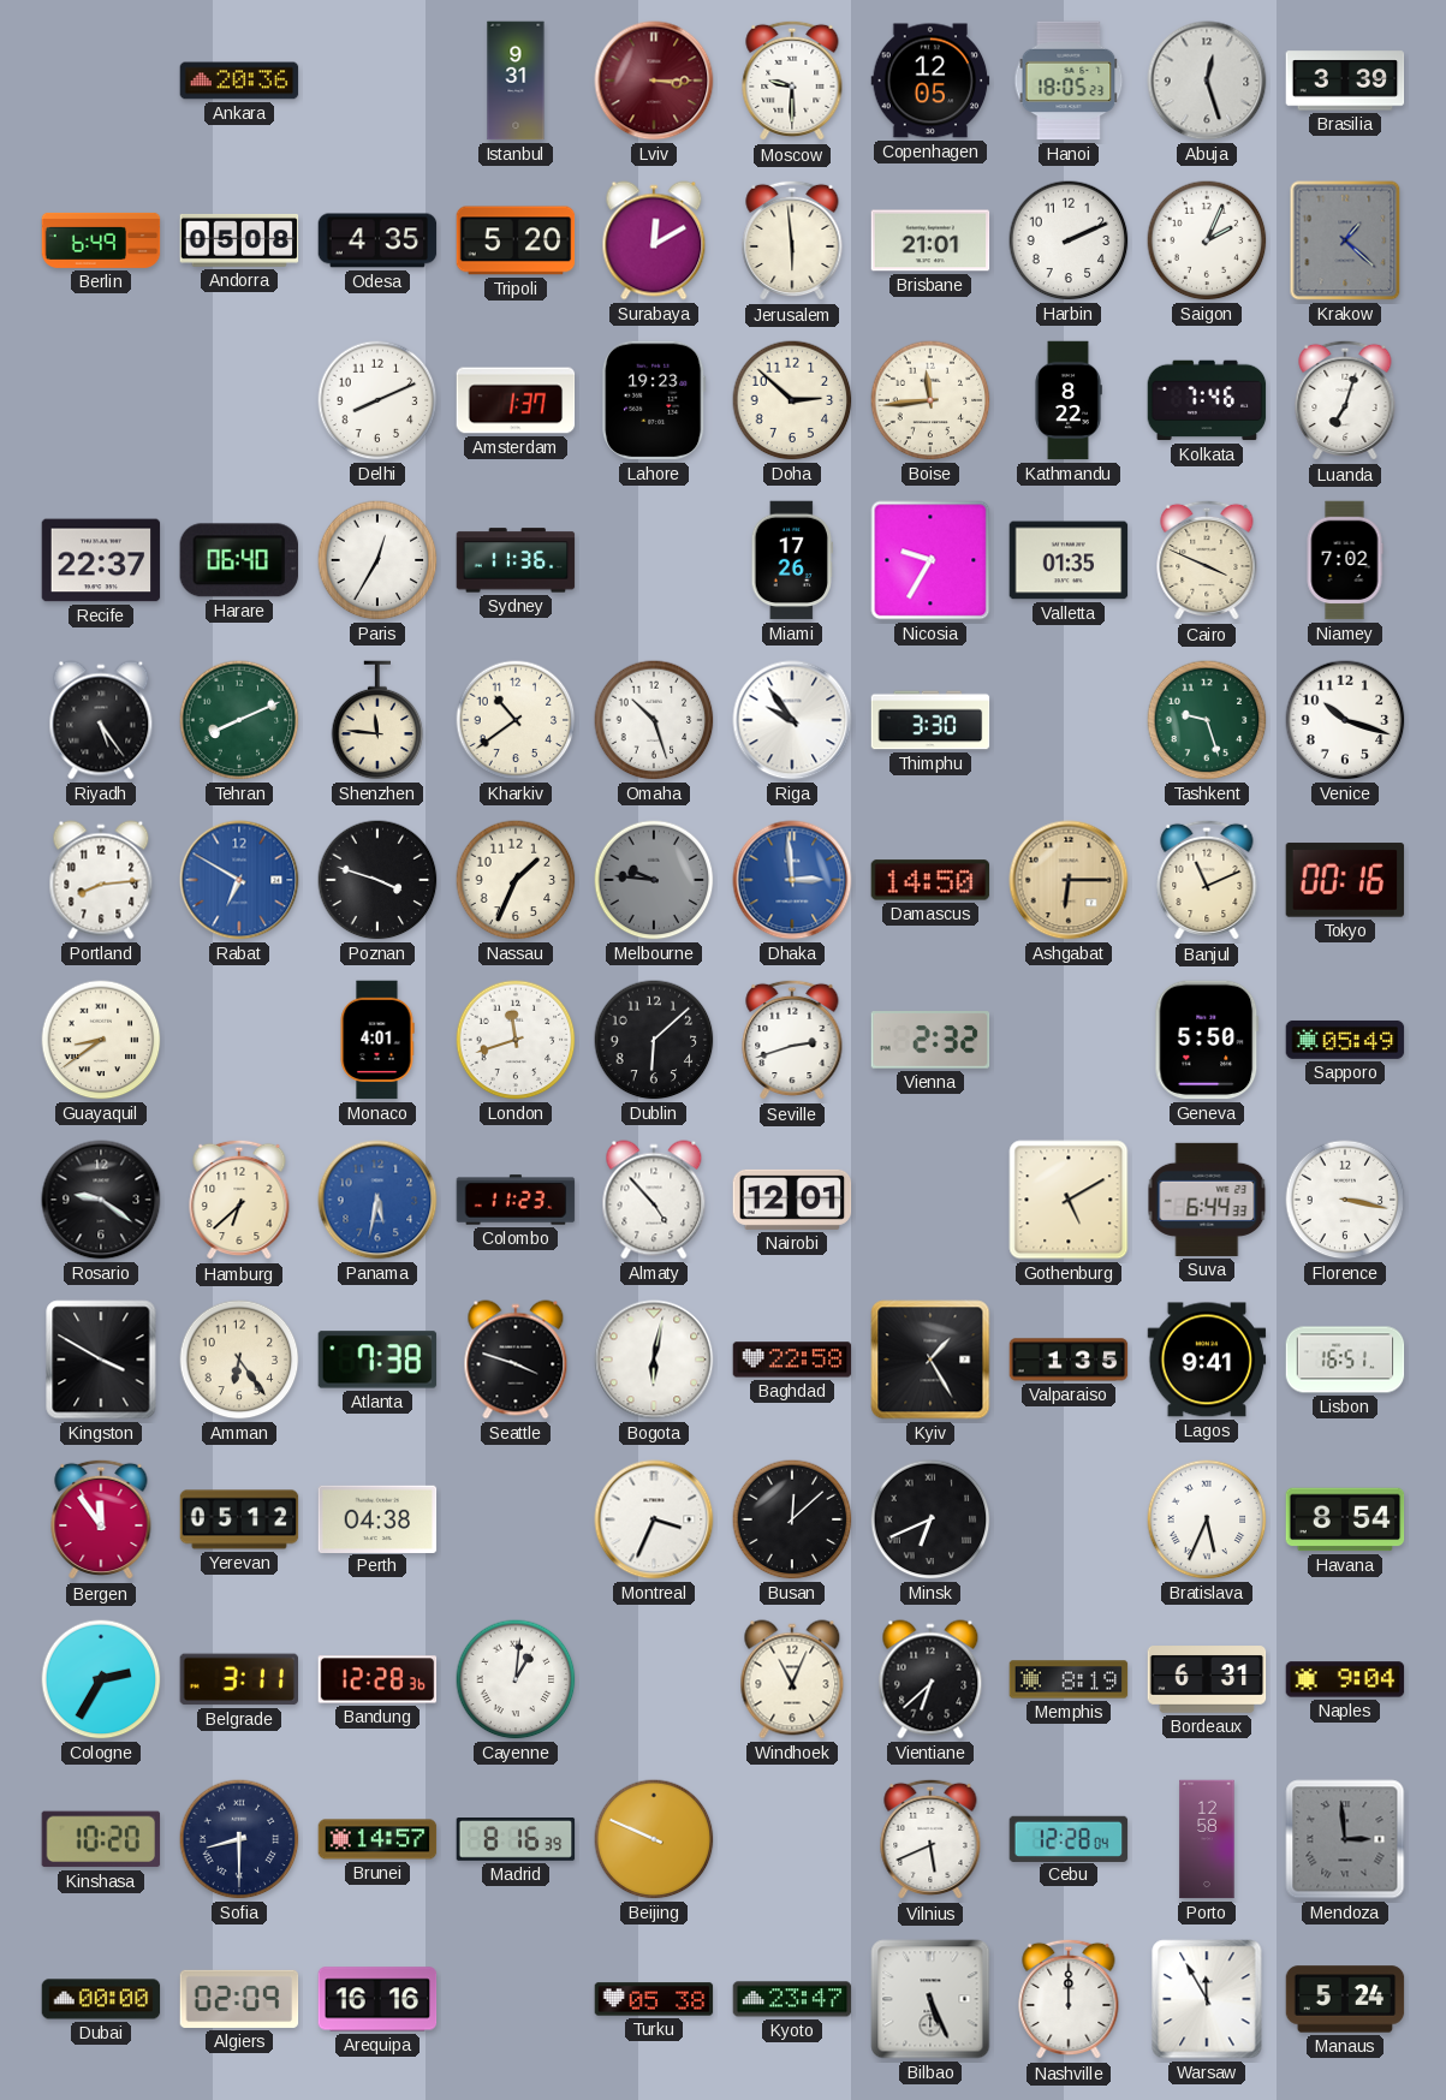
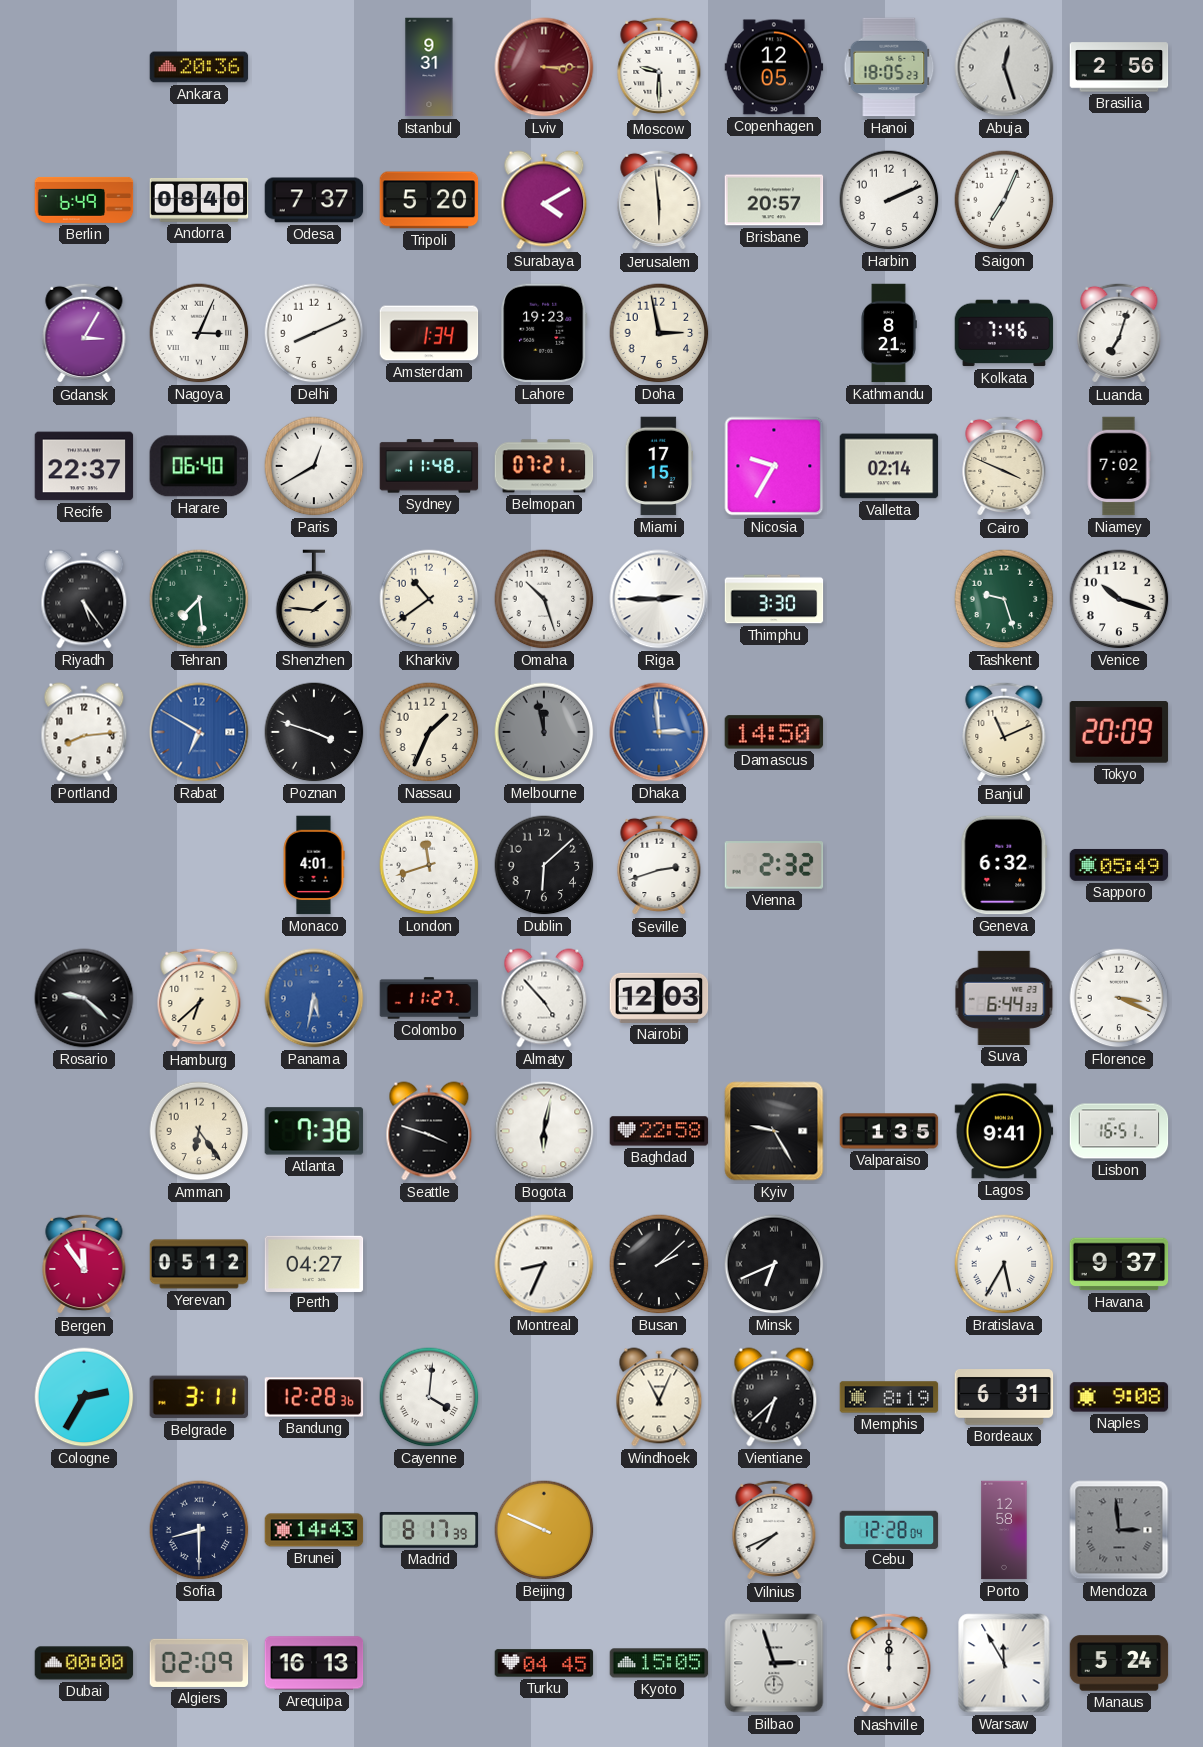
Brasilia: 3:39 -> 2:56
Andorra: 05:08 -> 08:40
Odesa: 4:35 -> 7:37
Surabaya: 12:10 -> 4:10
Brisbane: 21:01 -> 20:57
Saigon: 2:04 -> 7:04
Krakow: 1:22 -> none
Gdansk: none -> 3:05
Nagoya: none -> 3:04
Amsterdam: 1:37 -> 1:34
Doha: 2:52 -> 2:58
Boise: 11:44 -> none
Kathmandu: 8:22 -> 8:21
Paris: 12:35 -> 12:40
Sydney: 11:36 -> 11:48
Belmopan: none -> 07:21
Miami: 17:26 -> 17:15
Valletta: 01:35 -> 02:14
Tehran: 8:11 -> 7:29
Shenzhen: 11:46 -> 1:46
Riga: 9:54 -> 2:45
Melbourne: 9:46 -> 11:58
Ashgabat: 6:15 -> none
Tokyo: 00:16 -> 20:09
Guayaquil: 8:39 -> none
Geneva: 5:50 -> 6:32
Rosario: 9:21 -> 9:22
Colombo: 11:23 -> 11:27
Nairobi: 12:01 -> 12:03
Gothenburg: 5:10 -> none
Florence: 3:17 -> 3:19
Kingston: 3:50 -> none
Kyiv: 1:25 -> 9:25
Perth: 04:38 -> 04:27
Montreal: 3:34 -> 8:34
Busan: 12:08 -> 2:08
Bratislava: 5:34 -> 5:35
Havana: 8:54 -> 9:37
Cayenne: 1:01 -> 4:01
Naples: 9:04 -> 9:08
Kinshasa: 10:20 -> none
Brunei: 14:57 -> 14:43
Madrid: 8:16 -> 8:17
Vilnius: 5:41 -> 7:41
Arequipa: 16:16 -> 16:13
Turku: 05:38 -> 04:45
Kyoto: 23:47 -> 15:05
Bilbao: 5:26 -> 2:57
